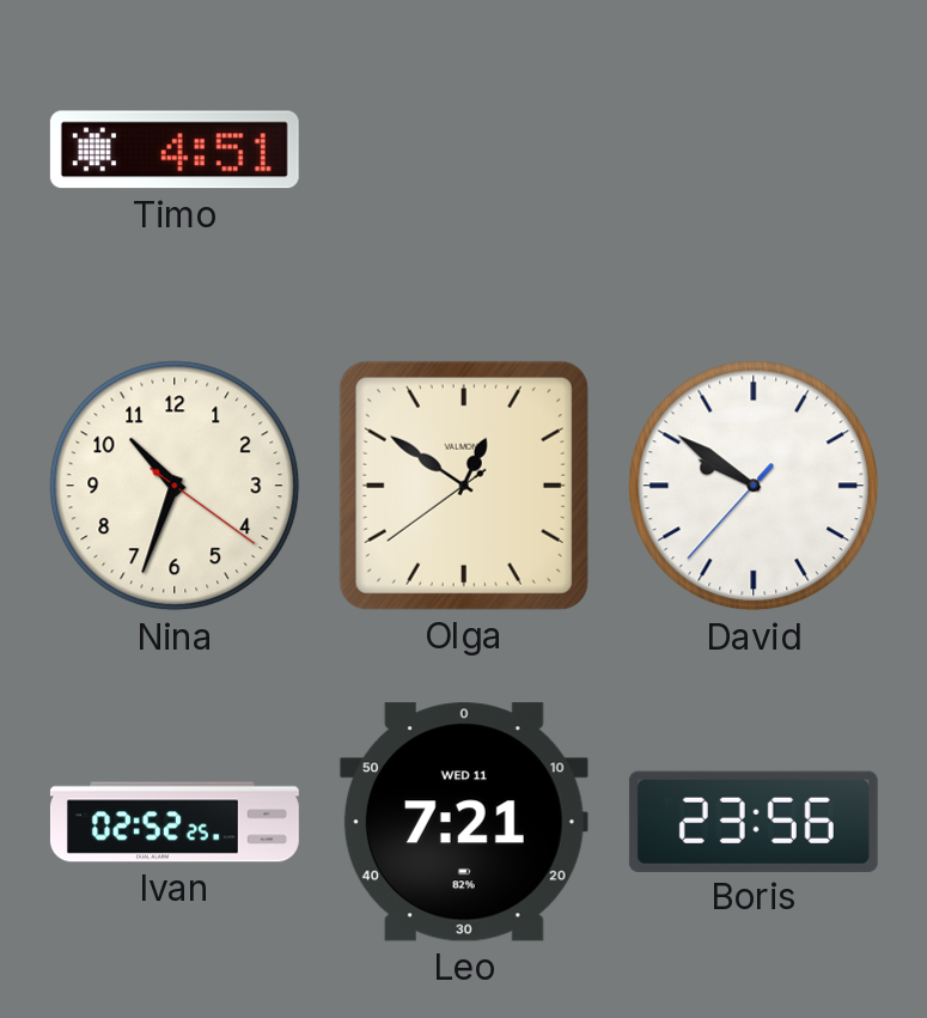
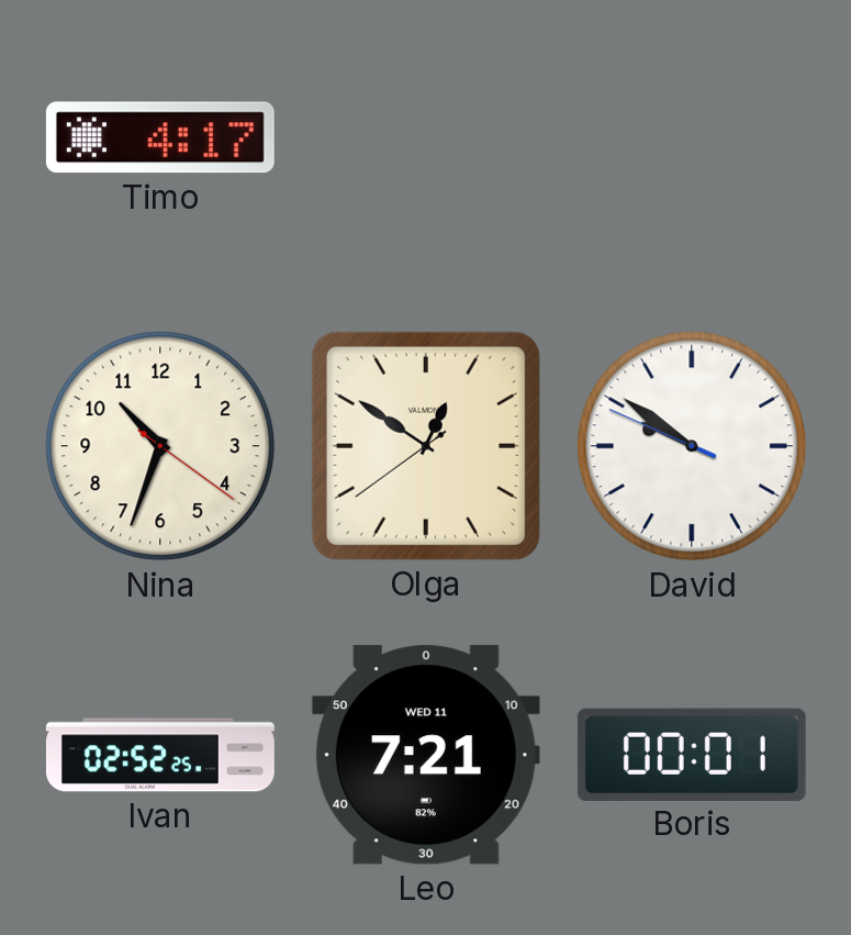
Timo: 4:51 -> 4:17
David: 9:50:37 -> 9:50:49
Boris: 23:56 -> 00:01
